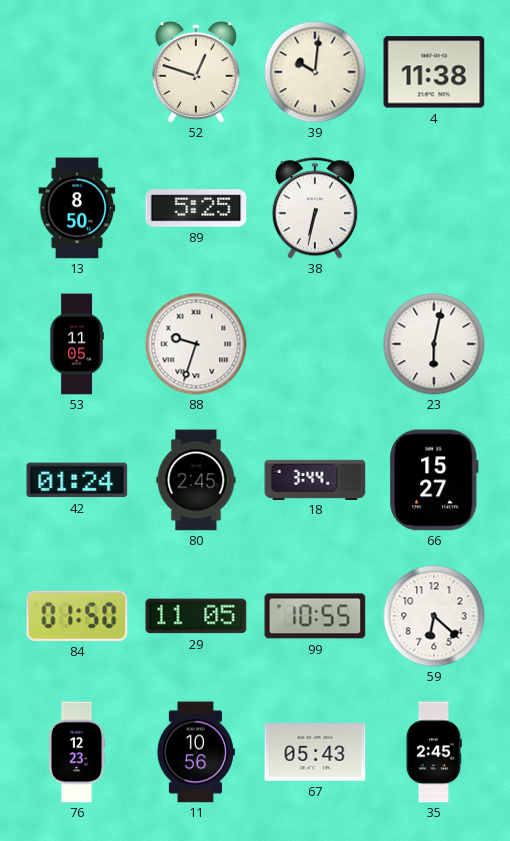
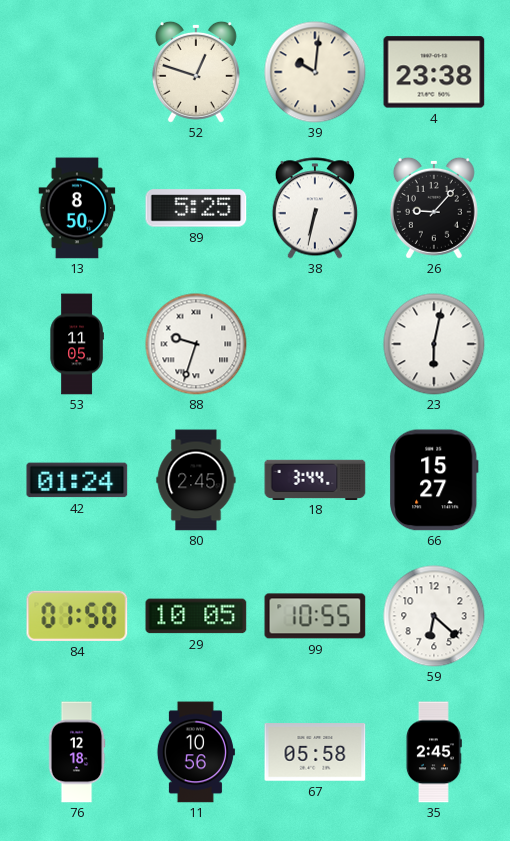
4: 11:38 -> 23:38
26: none -> 9:07
29: 11:05 -> 10:05
76: 12:23 -> 12:18
67: 05:43 -> 05:58
